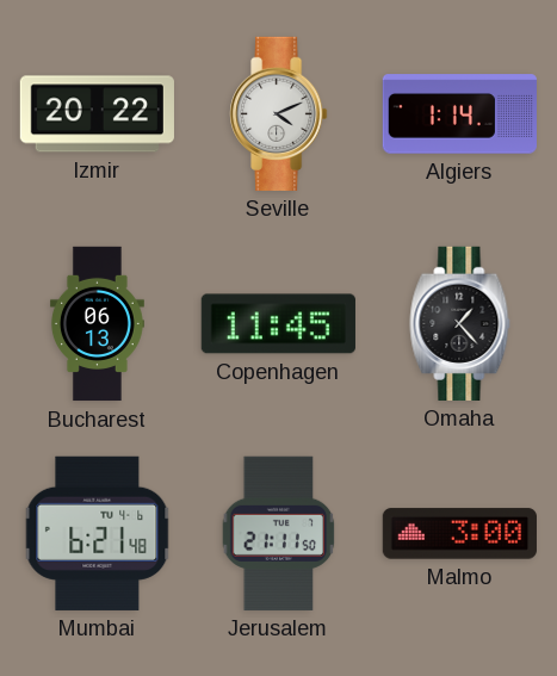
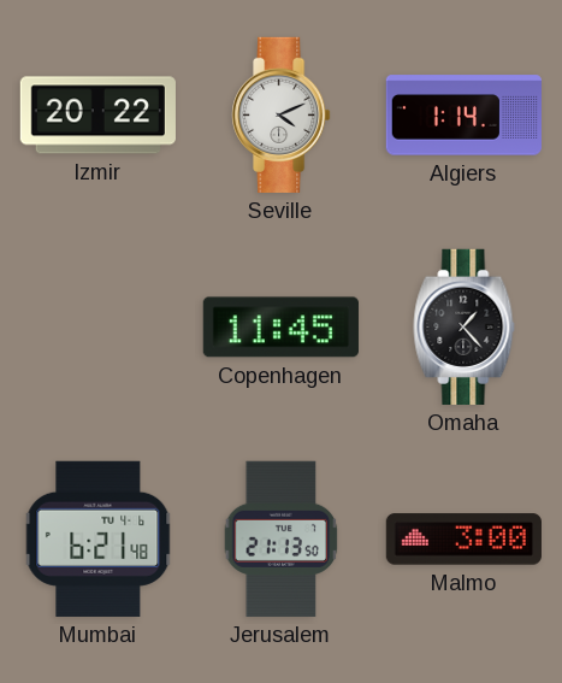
Bucharest: 06:13 -> none
Jerusalem: 21:11 -> 21:13
